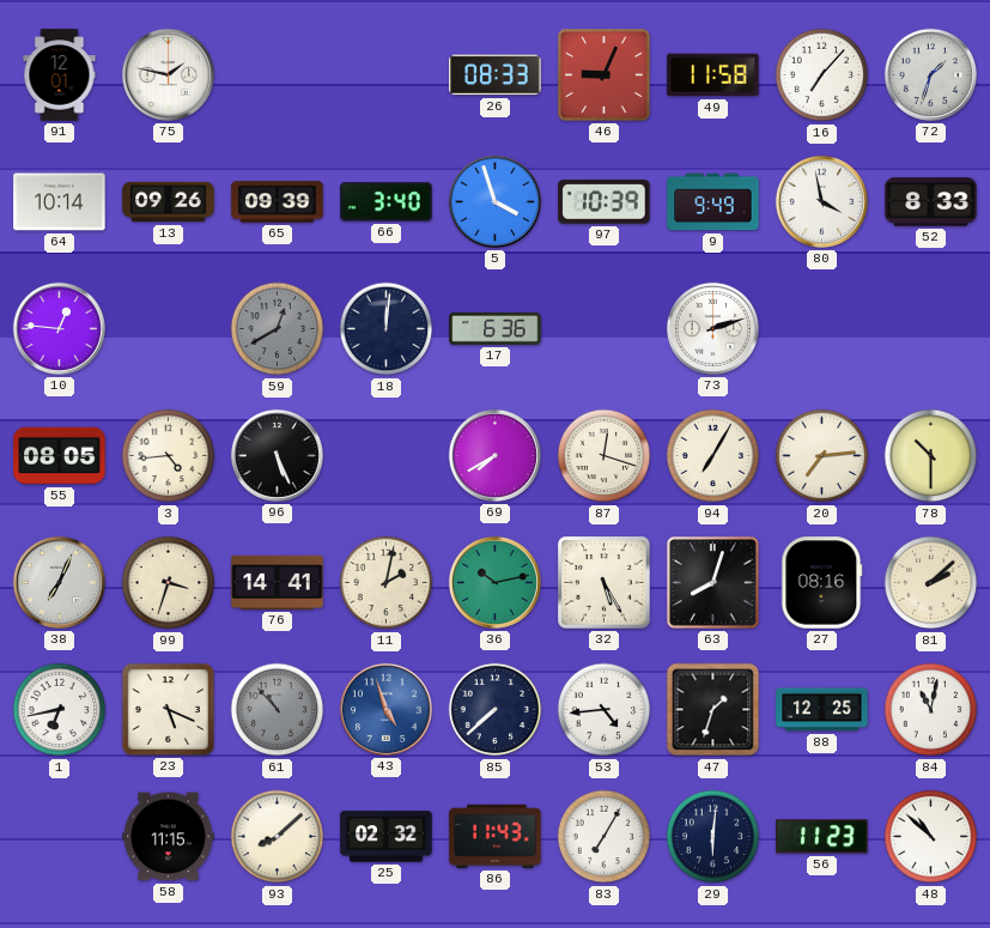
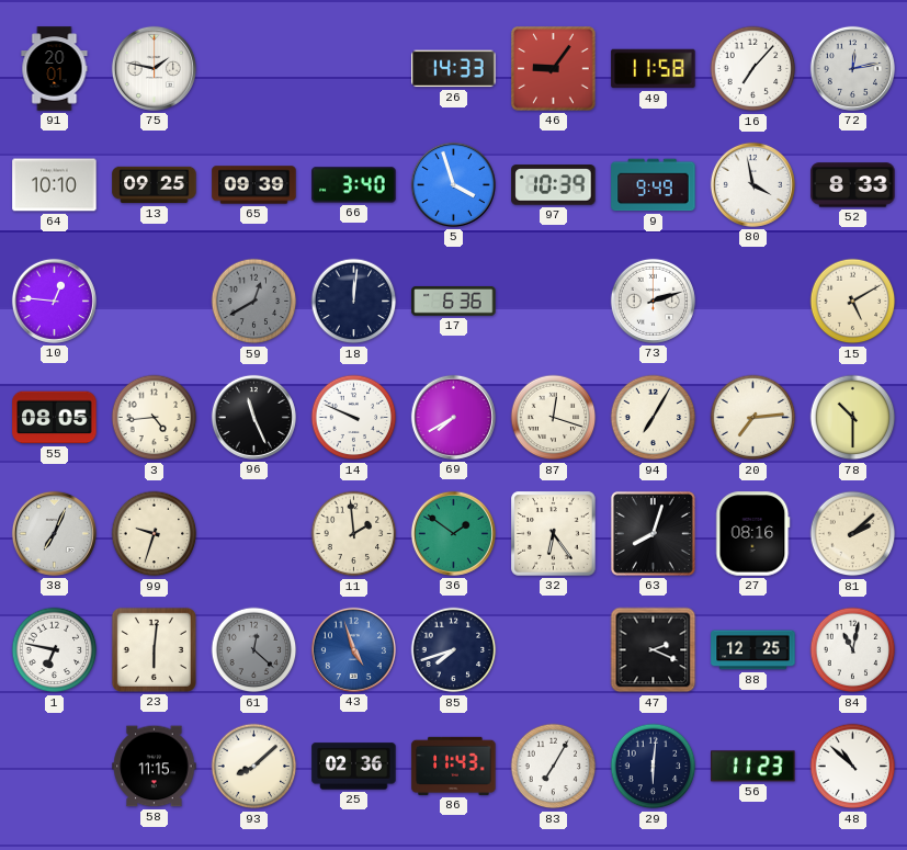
91: 12:01 -> 20:01
26: 08:33 -> 14:33
46: 9:04 -> 9:06
72: 1:33 -> 12:13
64: 10:14 -> 10:10
13: 09:26 -> 09:25
15: none -> 5:10
96: 5:26 -> 11:26
14: none -> 9:49
99: 3:33 -> 9:33
76: 14:41 -> none
11: 2:02 -> 1:59
36: 10:13 -> 1:51
32: 5:25 -> 6:24
1: 6:43 -> 6:47
23: 5:19 -> 6:01
61: 10:53 -> 12:22
85: 7:38 -> 7:42
53: 4:44 -> none
47: 1:33 -> 2:19
25: 02:32 -> 02:36
